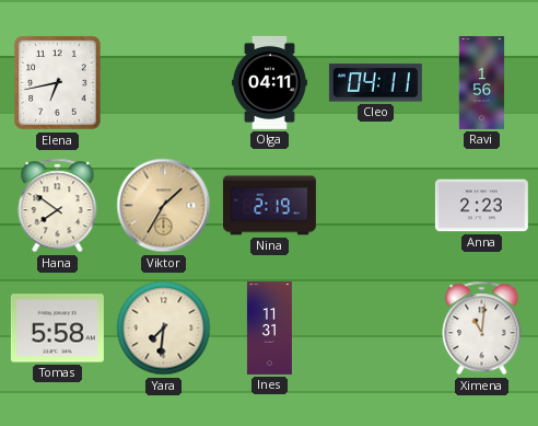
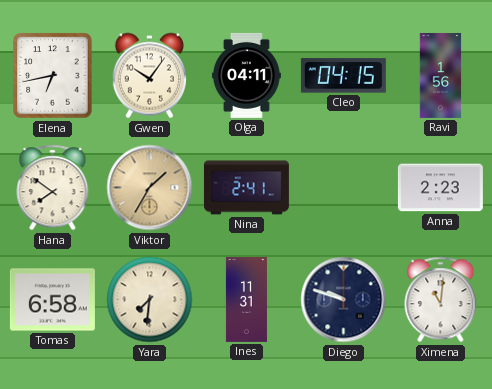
Gwen: none -> 10:06
Cleo: 04:11 -> 04:15
Nina: 2:19 -> 2:41
Tomas: 5:58 -> 6:58
Diego: none -> 9:48
